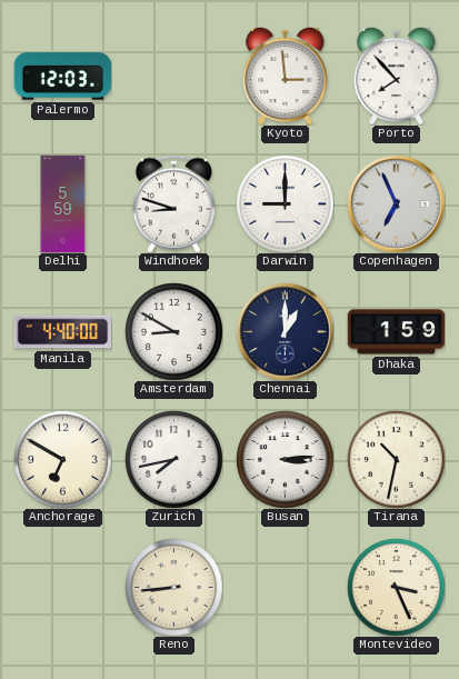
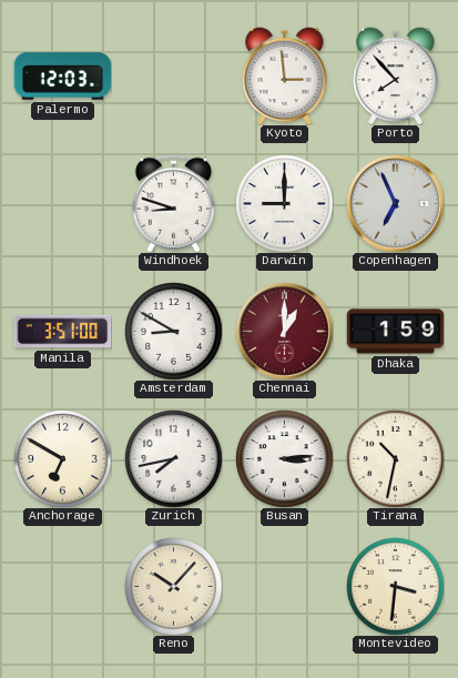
Delhi: 5:59 -> none
Manila: 4:40 -> 3:51
Chennai dial: navy -> burgundy
Reno: 8:44 -> 10:07
Montevideo: 3:26 -> 3:31
